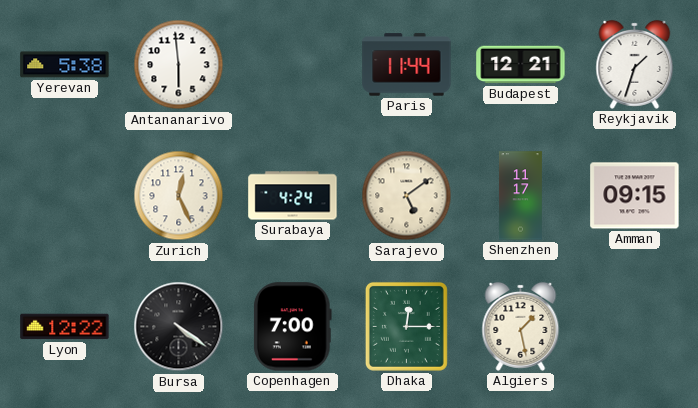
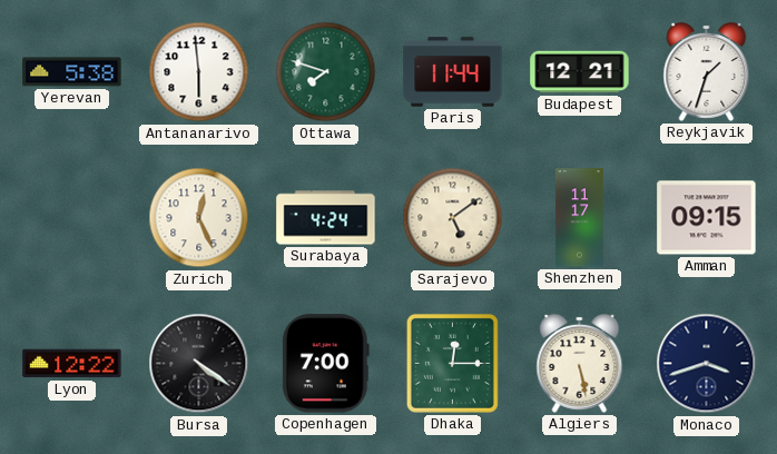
Ottawa: none -> 7:48
Algiers: 1:28 -> 5:28
Monaco: none -> 3:42
